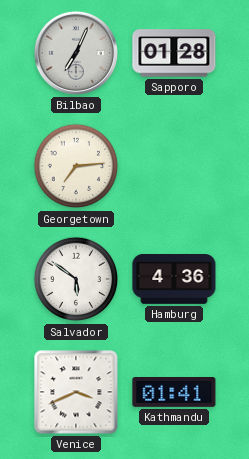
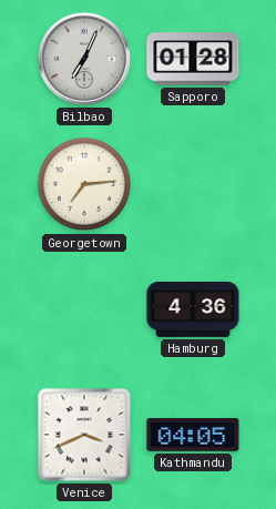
Salvador: 5:51 -> none
Kathmandu: 01:41 -> 04:05
